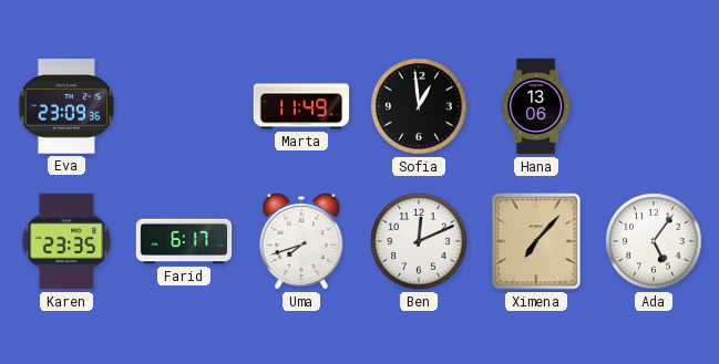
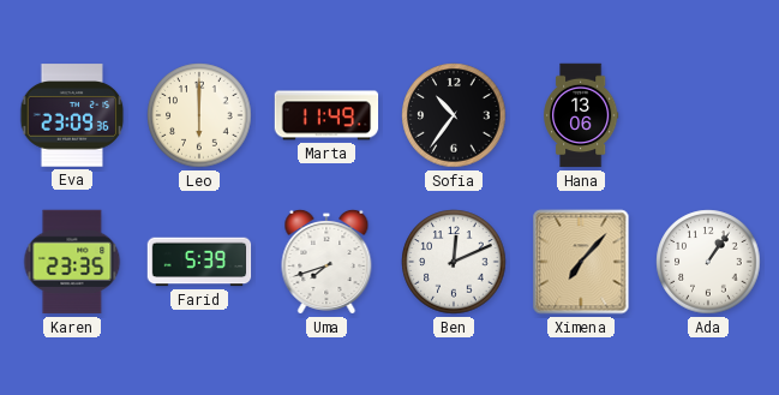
Leo: none -> 6:00
Sofia: 12:59 -> 10:36
Farid: 6:17 -> 5:39
Ada: 5:06 -> 1:06
